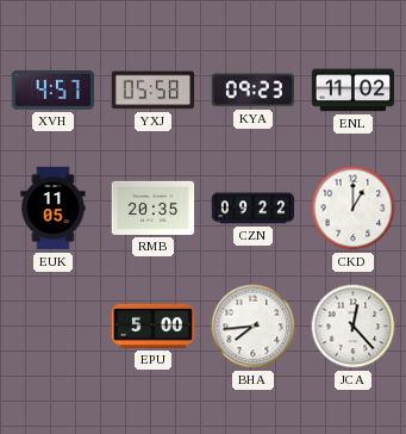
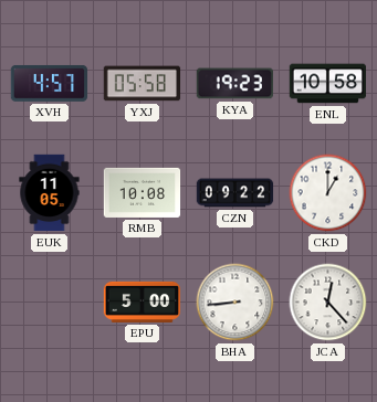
KYA: 09:23 -> 19:23
ENL: 11:02 -> 10:58
RMB: 20:35 -> 10:08
BHA: 7:44 -> 8:44
